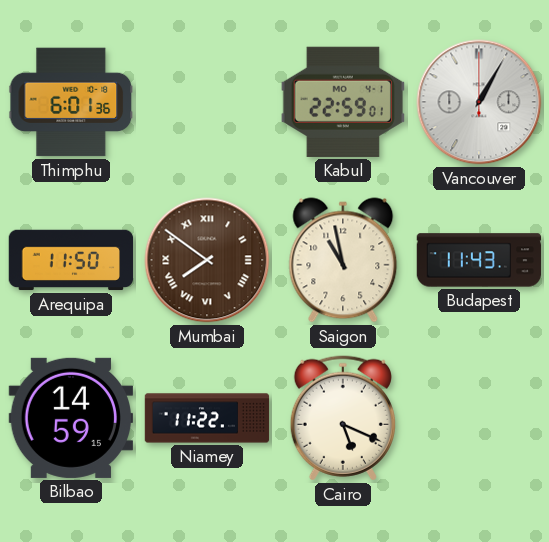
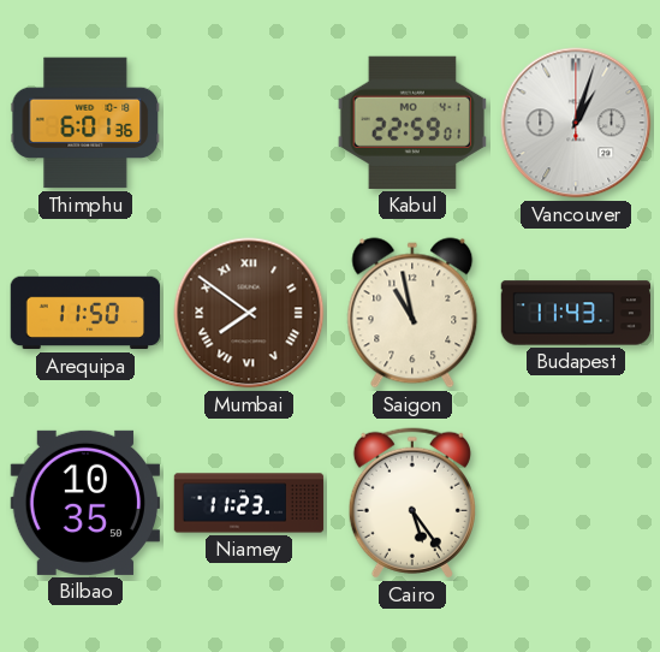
Vancouver: 1:05 -> 1:03
Bilbao: 14:59 -> 10:35
Niamey: 11:22 -> 11:23
Cairo: 5:19 -> 5:24
